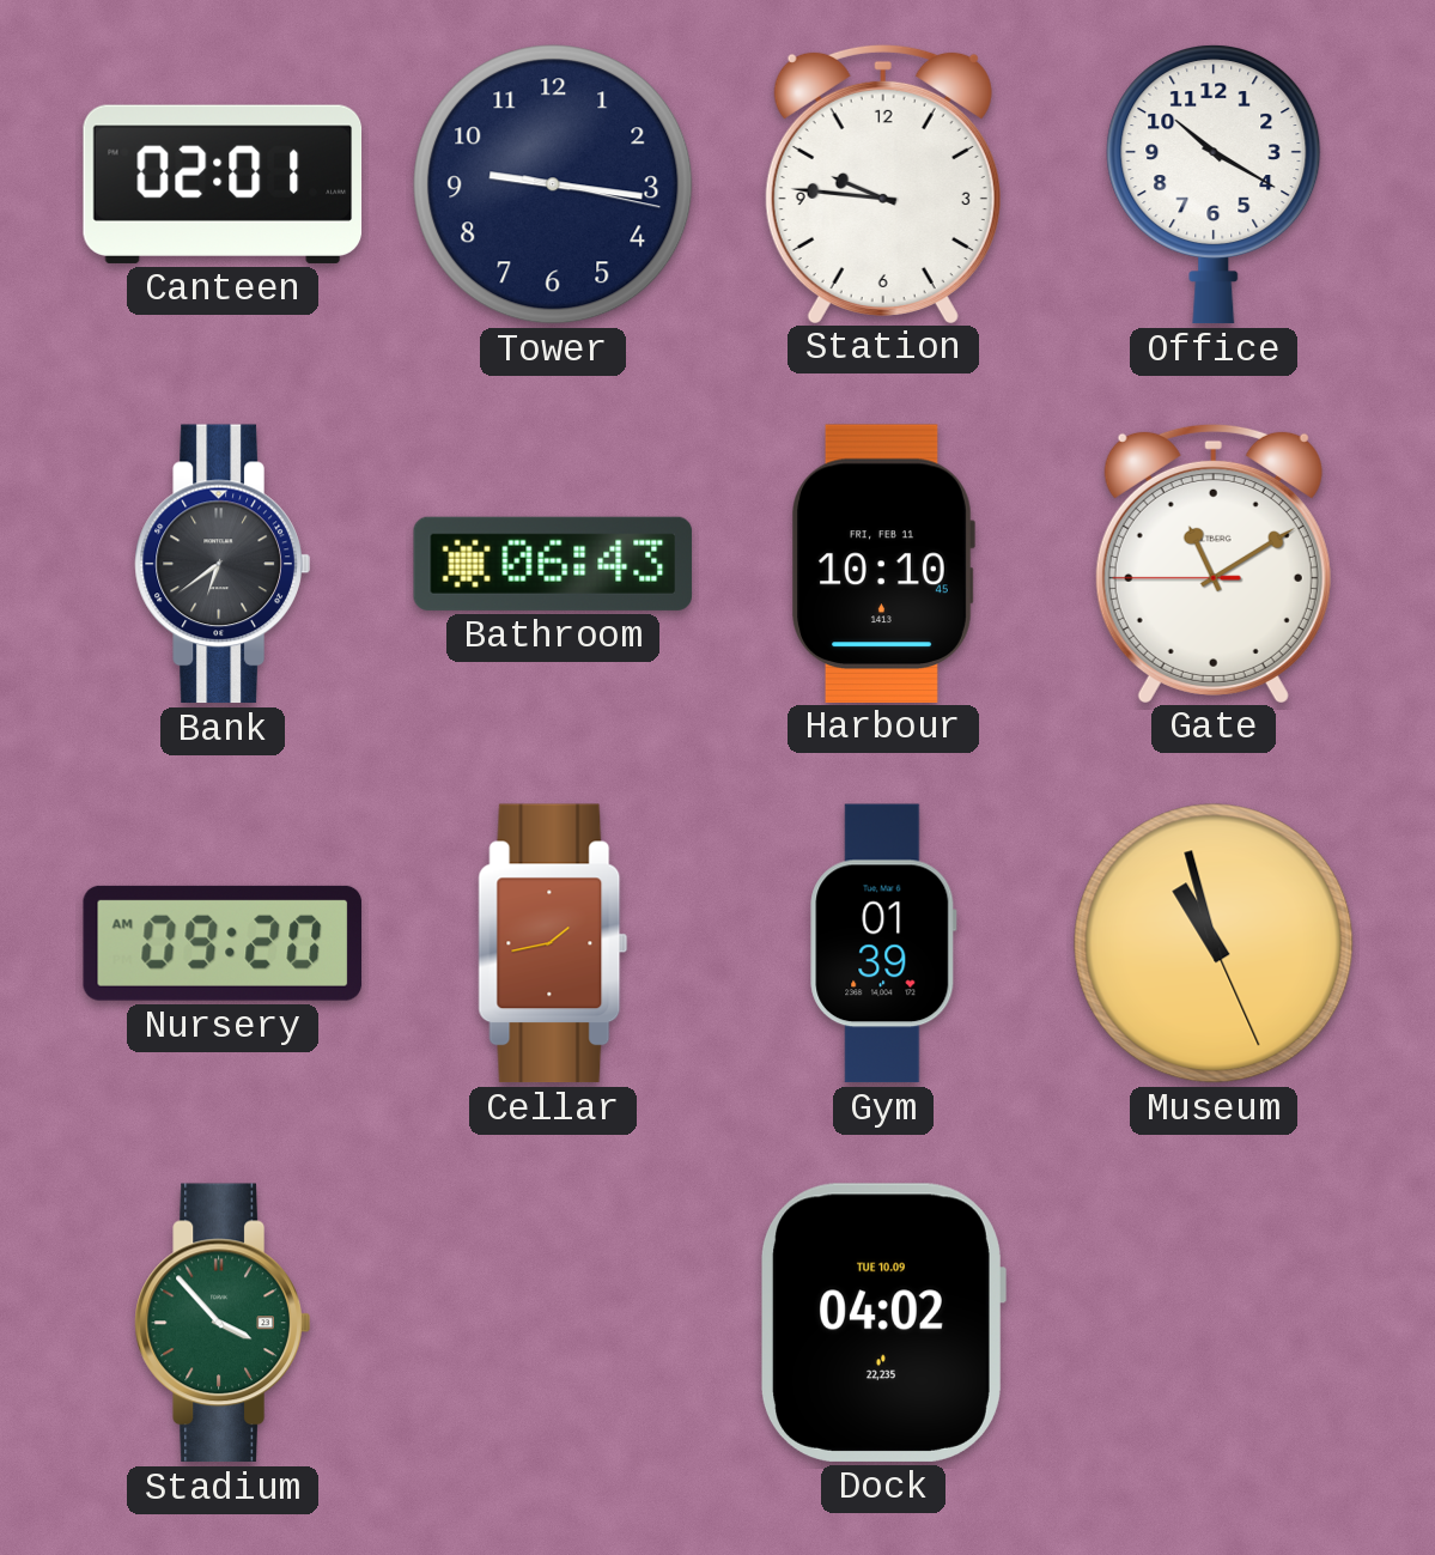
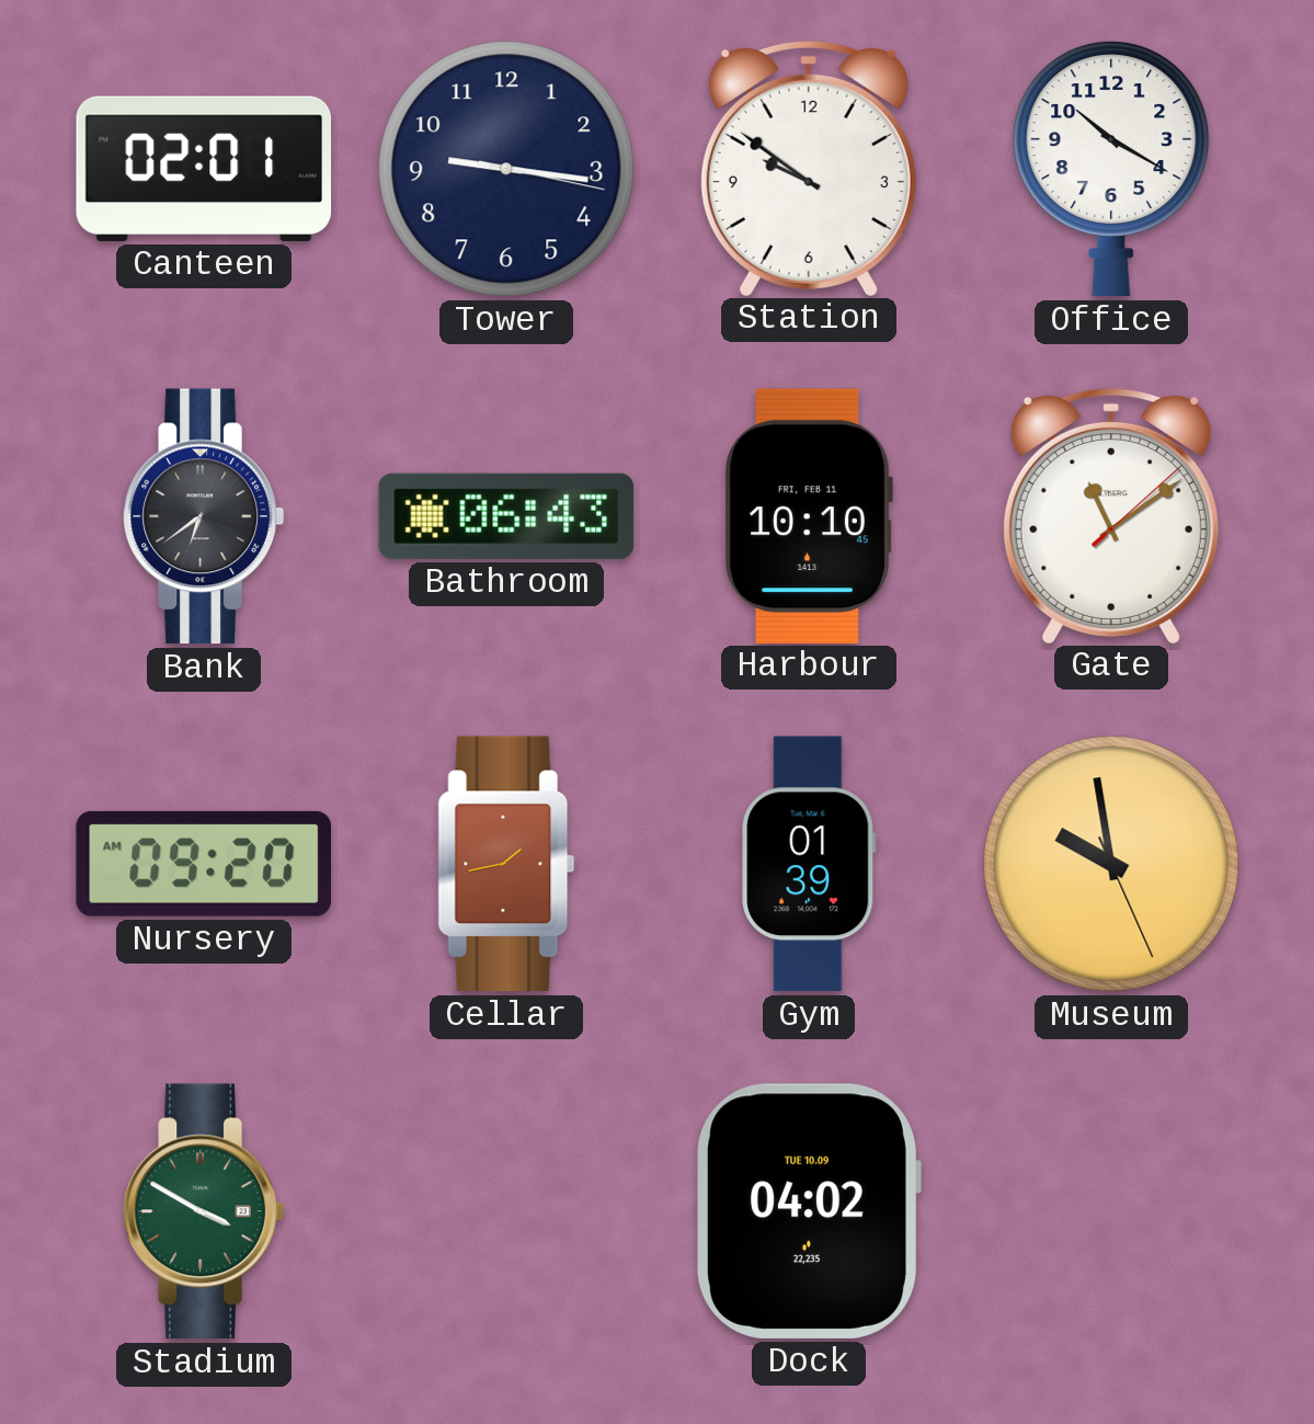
Station: 9:46 -> 9:51
Gate: 11:09:45 -> 11:09:08
Museum: 10:57 -> 9:58
Stadium: 3:53 -> 3:50
